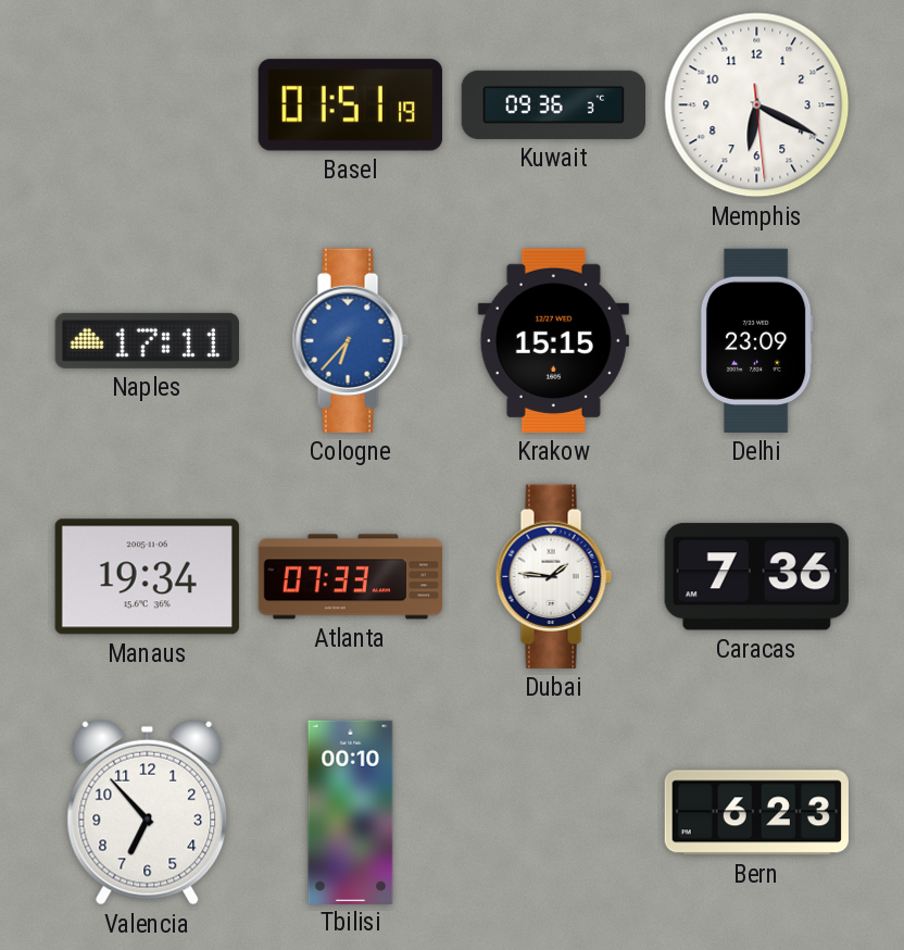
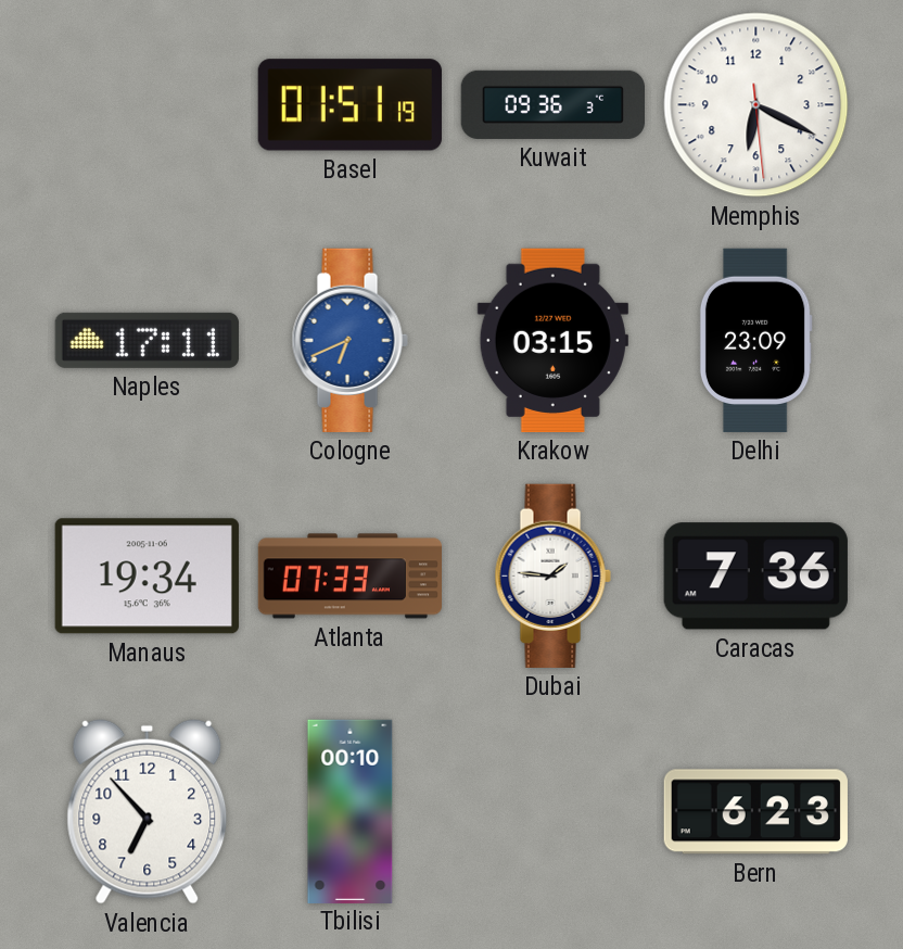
Cologne: 6:37 -> 6:41
Krakow: 15:15 -> 03:15
